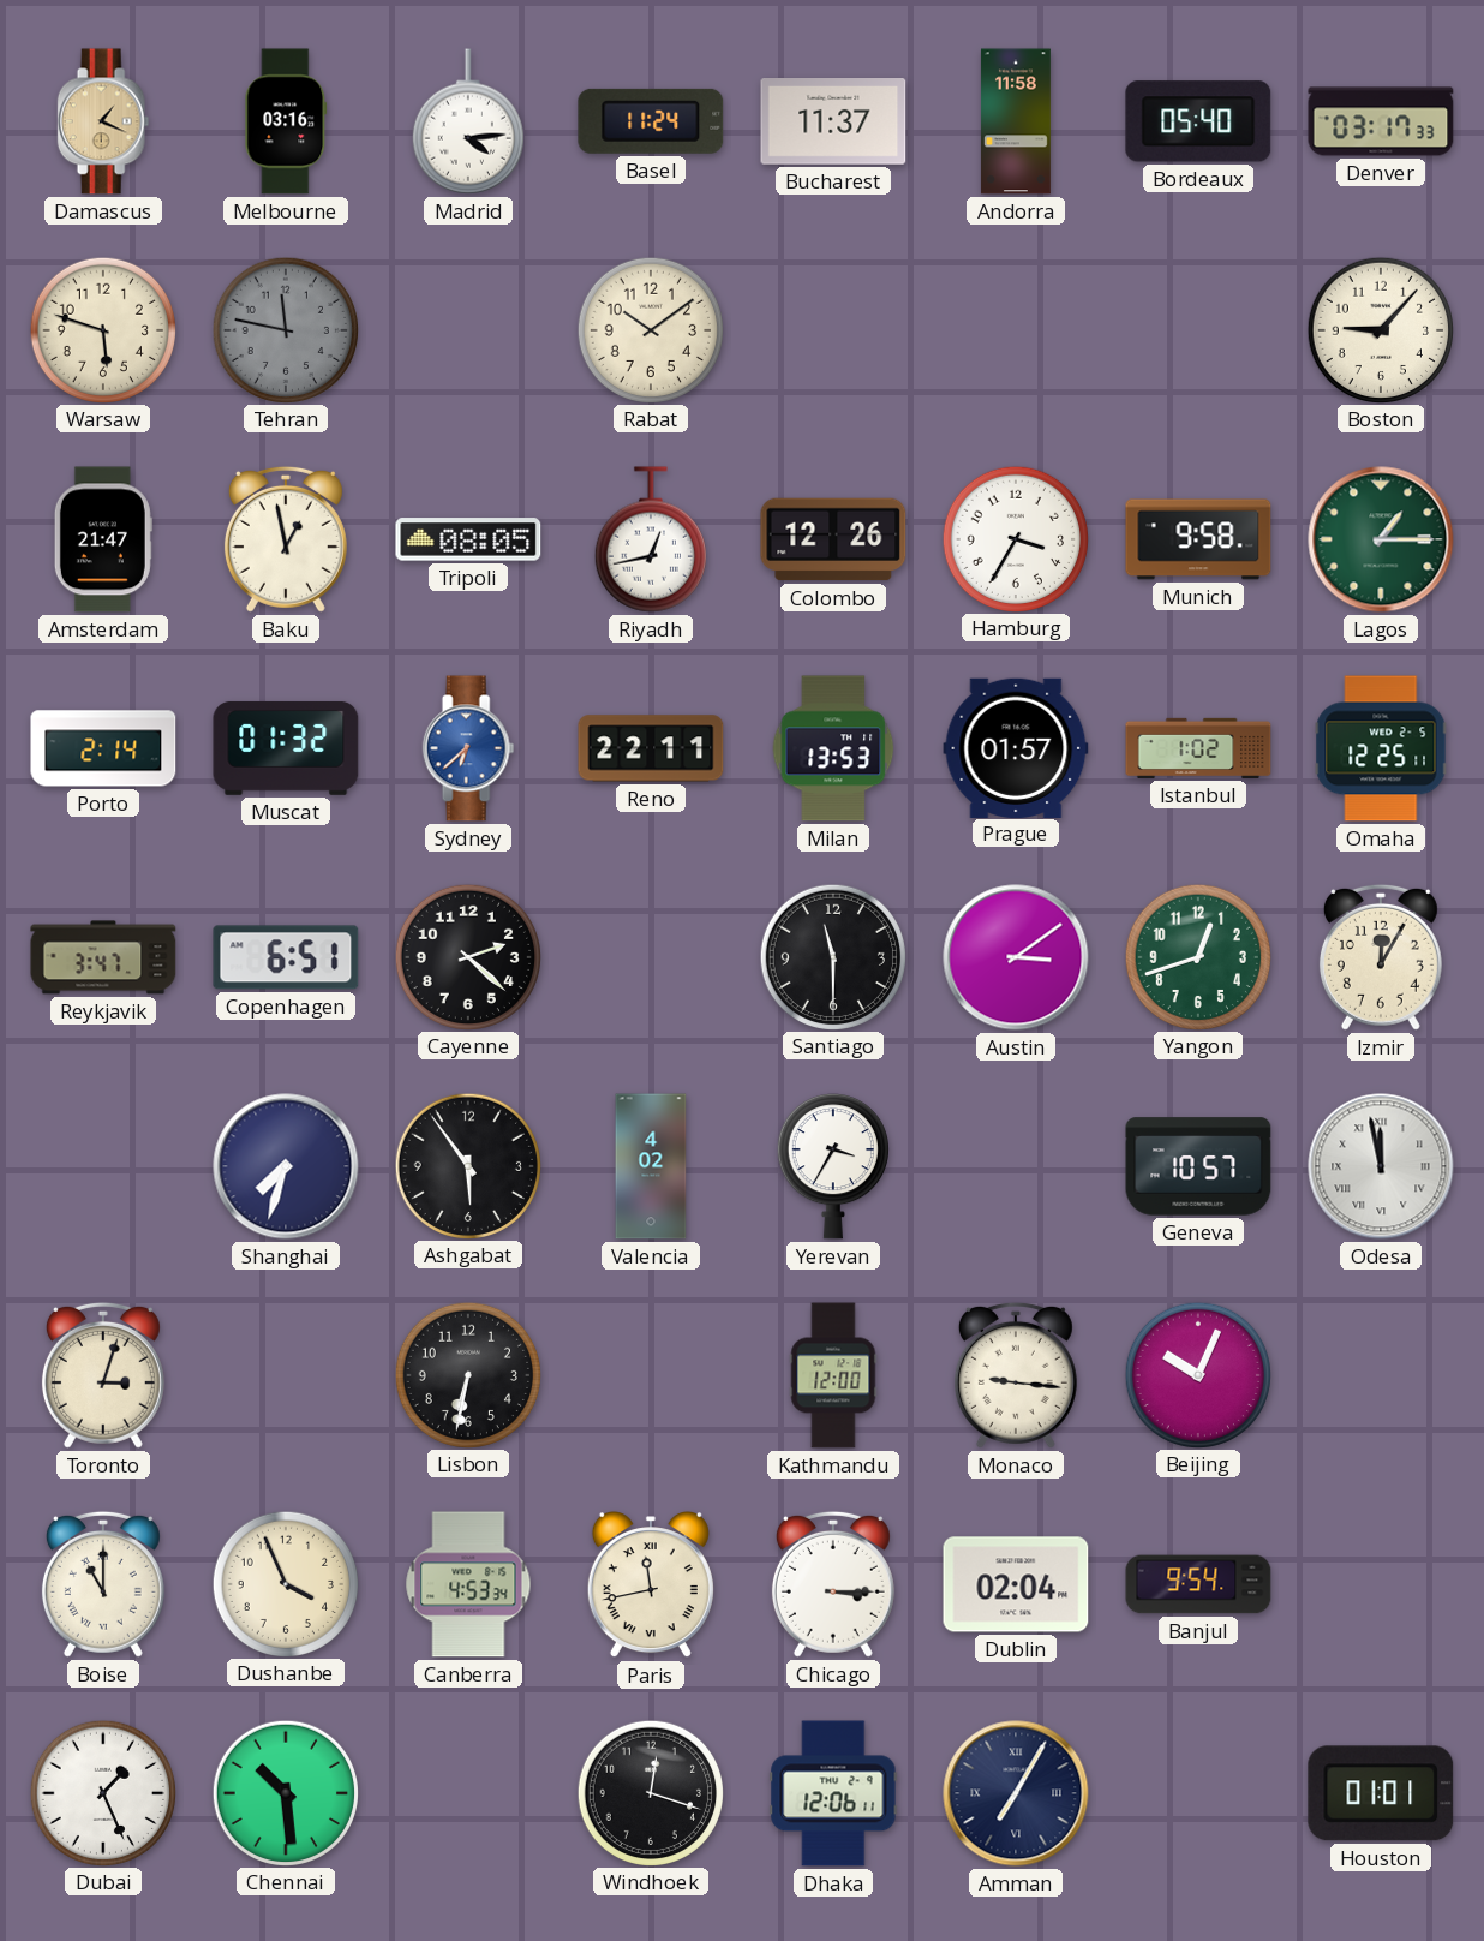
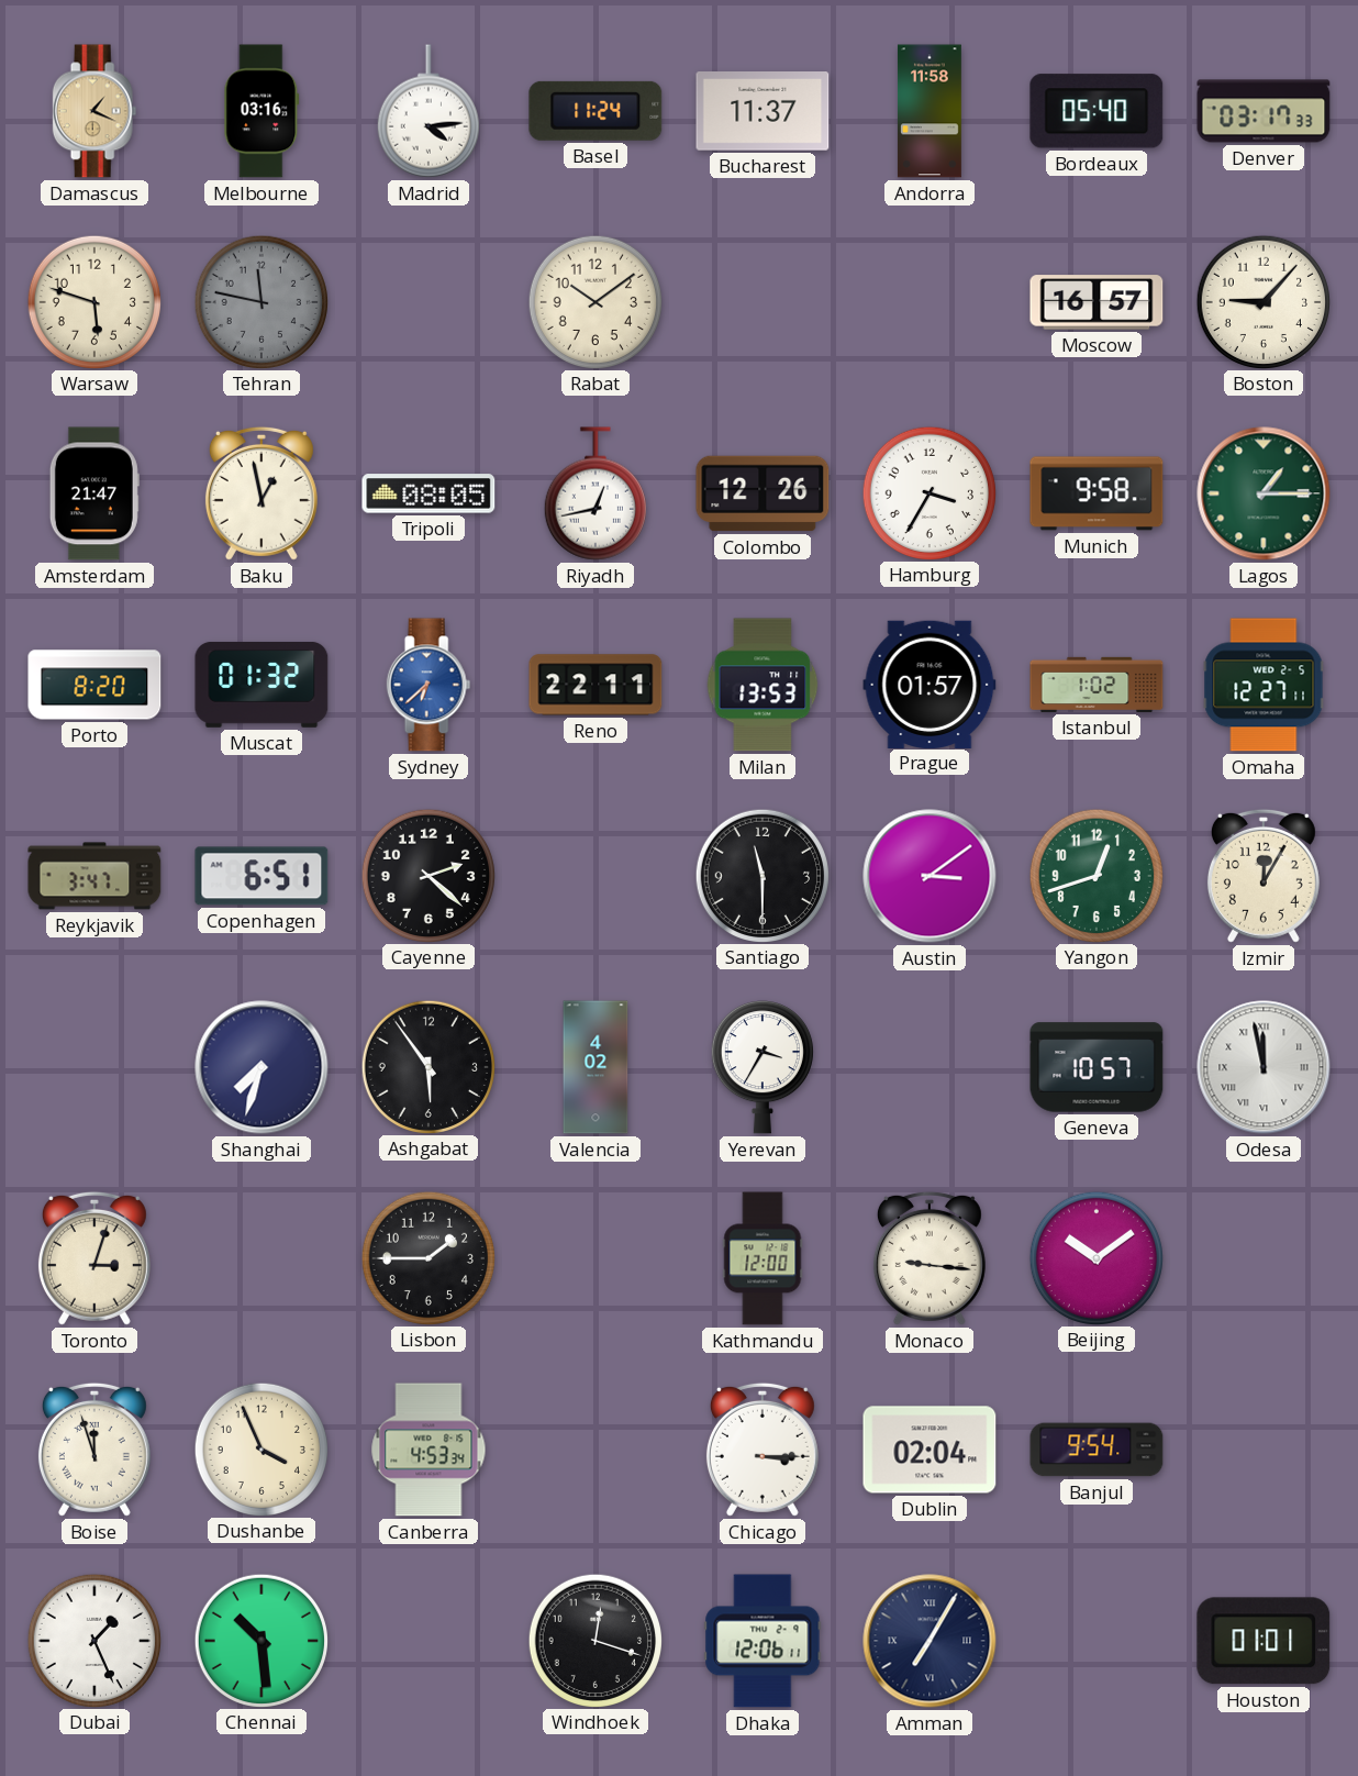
Moscow: none -> 16:57
Porto: 2:14 -> 8:20
Omaha: 12:25 -> 12:27
Lisbon: 6:32 -> 1:45
Beijing: 10:04 -> 10:09
Boise: 11:00 -> 11:57
Paris: 11:43 -> none
